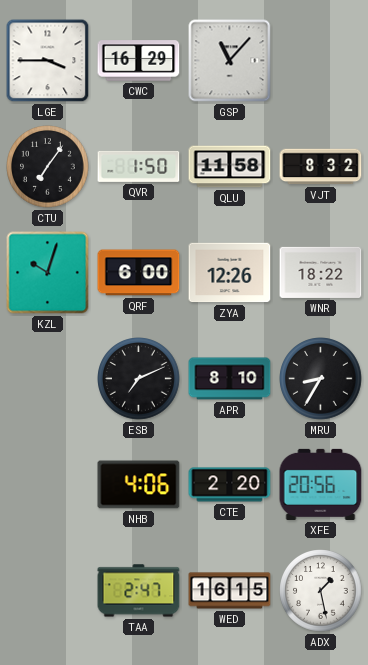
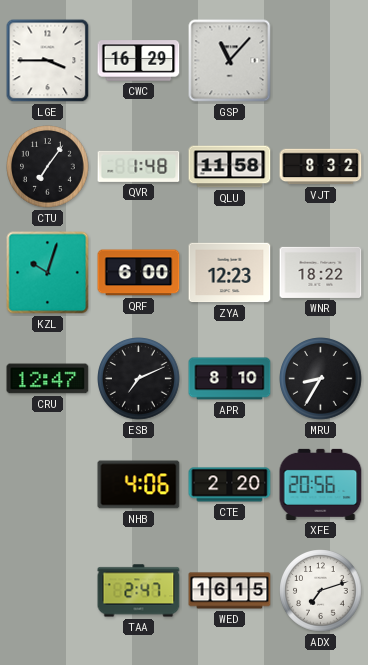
QVR: 1:50 -> 1:48
ZYA: 12:26 -> 12:23
CRU: none -> 12:47
ADX: 1:28 -> 7:12
